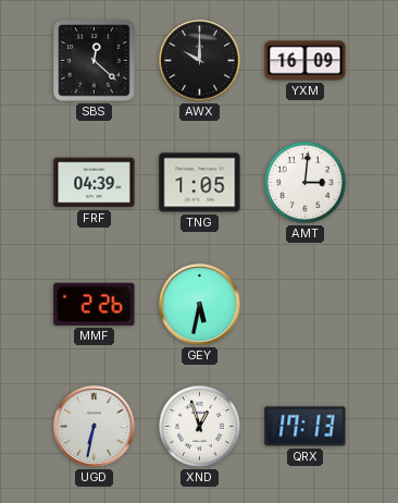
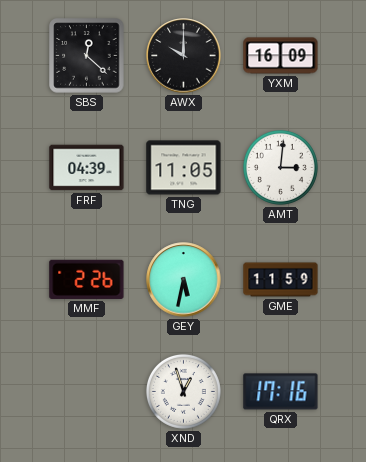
TNG: 1:05 -> 11:05
GME: none -> 11:59
UGD: 6:32 -> none
QRX: 17:13 -> 17:16
